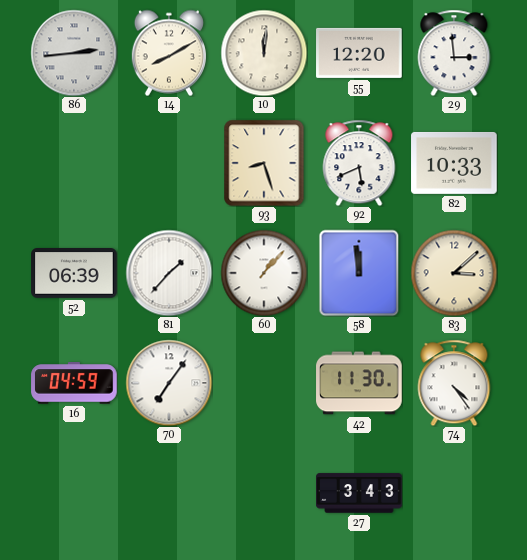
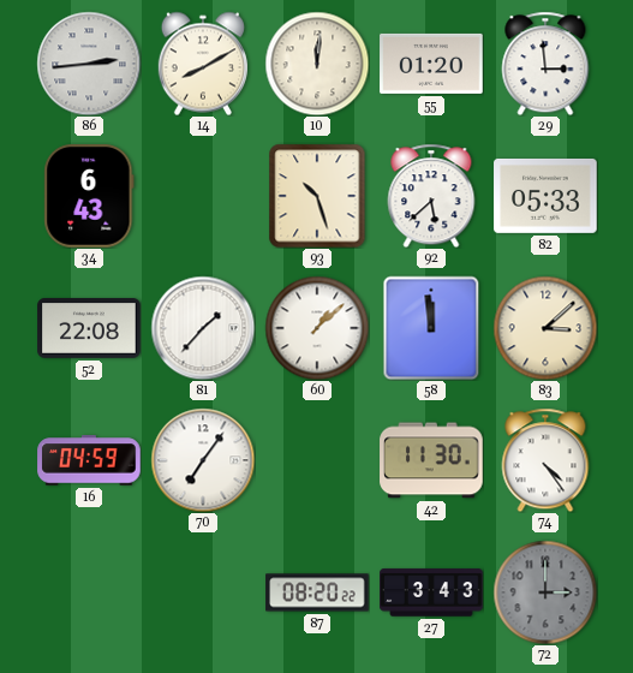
55: 12:20 -> 01:20
34: none -> 6:43
93: 8:27 -> 10:27
92: 5:41 -> 5:38
82: 10:33 -> 05:33
52: 06:39 -> 22:08
60: 1:07 -> 1:08
87: none -> 08:20
72: none -> 3:00
